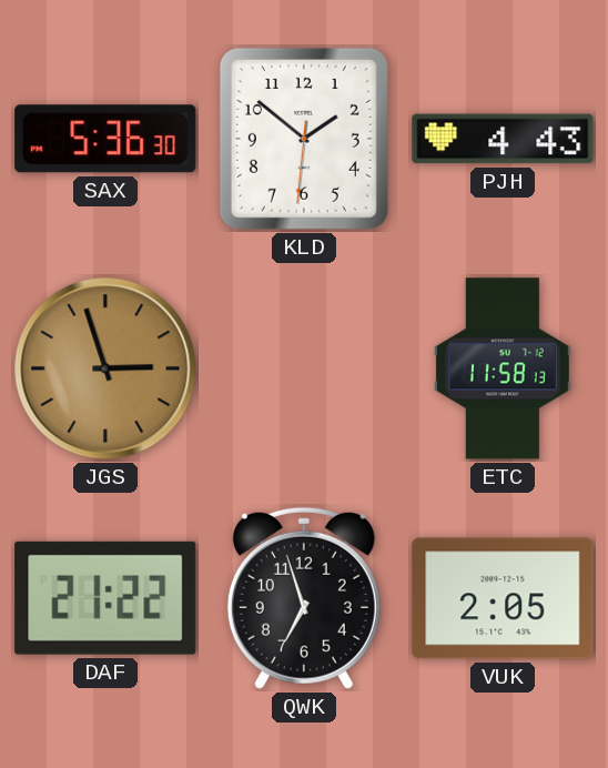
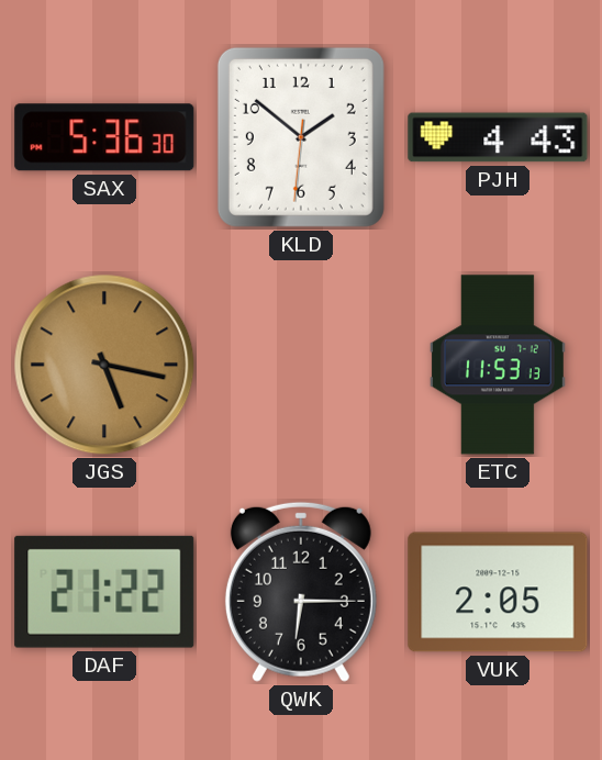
JGS: 2:57 -> 5:17
ETC: 11:58 -> 11:53
QWK: 6:57 -> 6:15
